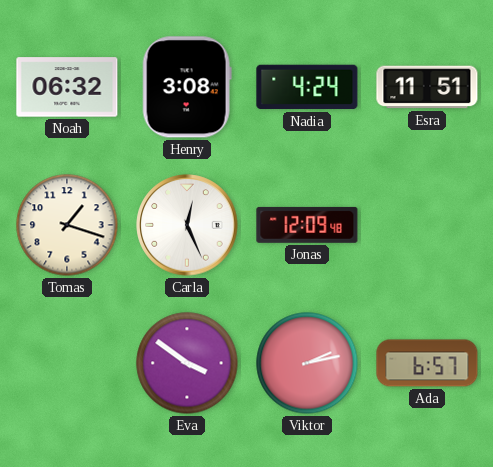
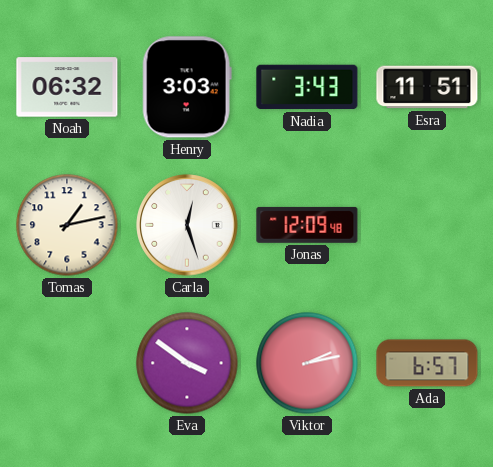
Henry: 3:08 -> 3:03
Nadia: 4:24 -> 3:43
Tomas: 1:18 -> 1:13
Carla: 12:26 -> 12:27
